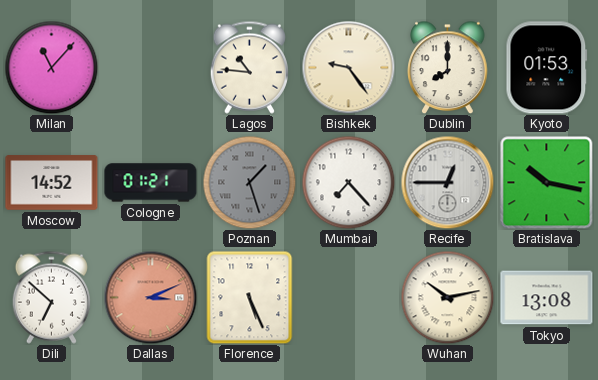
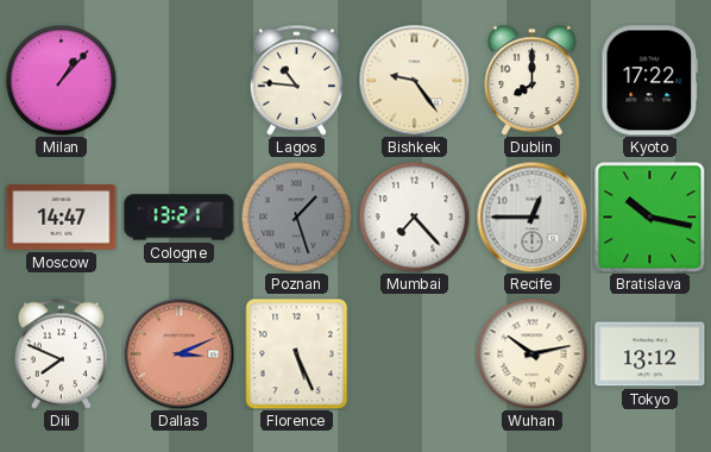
Milan: 11:07 -> 1:07
Kyoto: 01:53 -> 17:22
Moscow: 14:52 -> 14:47
Cologne: 01:21 -> 13:21
Dili: 6:52 -> 7:49
Tokyo: 13:08 -> 13:12
